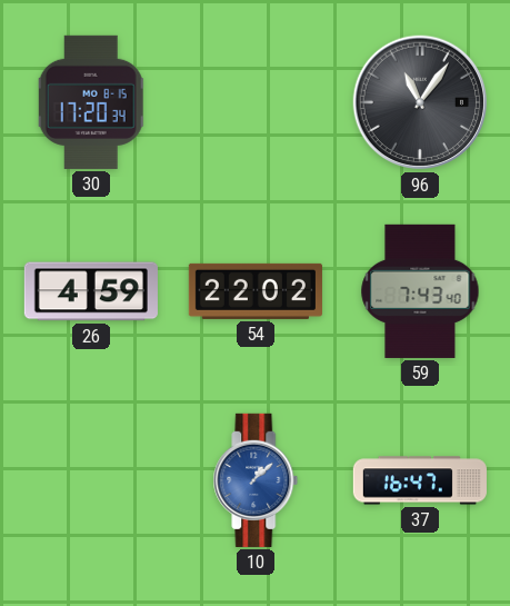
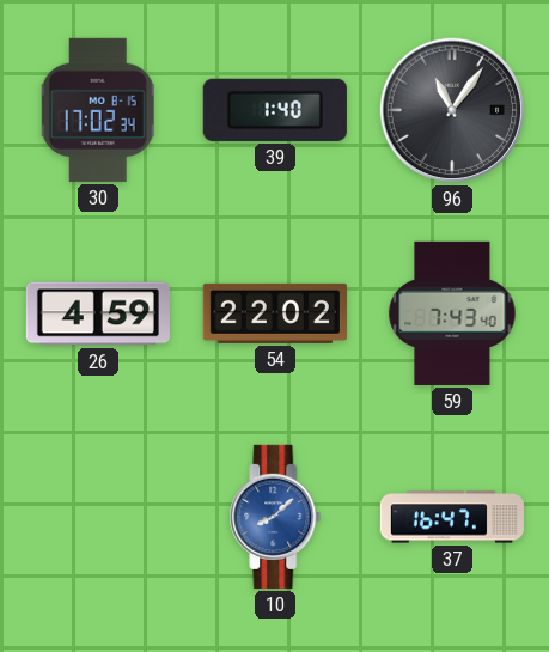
30: 17:20 -> 17:02
39: none -> 1:40
10: 1:08 -> 8:08
